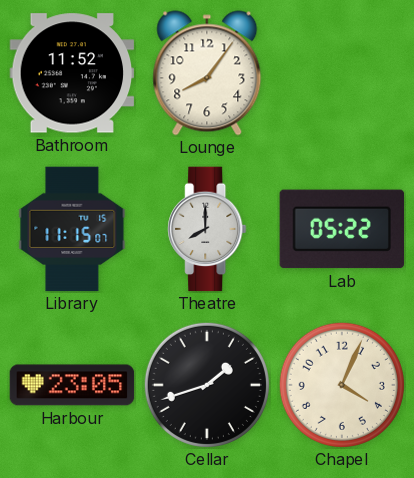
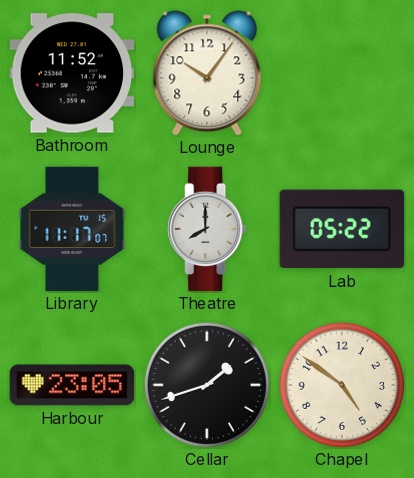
Lounge: 8:06 -> 10:06
Library: 11:15 -> 11:17
Chapel: 4:04 -> 4:51
